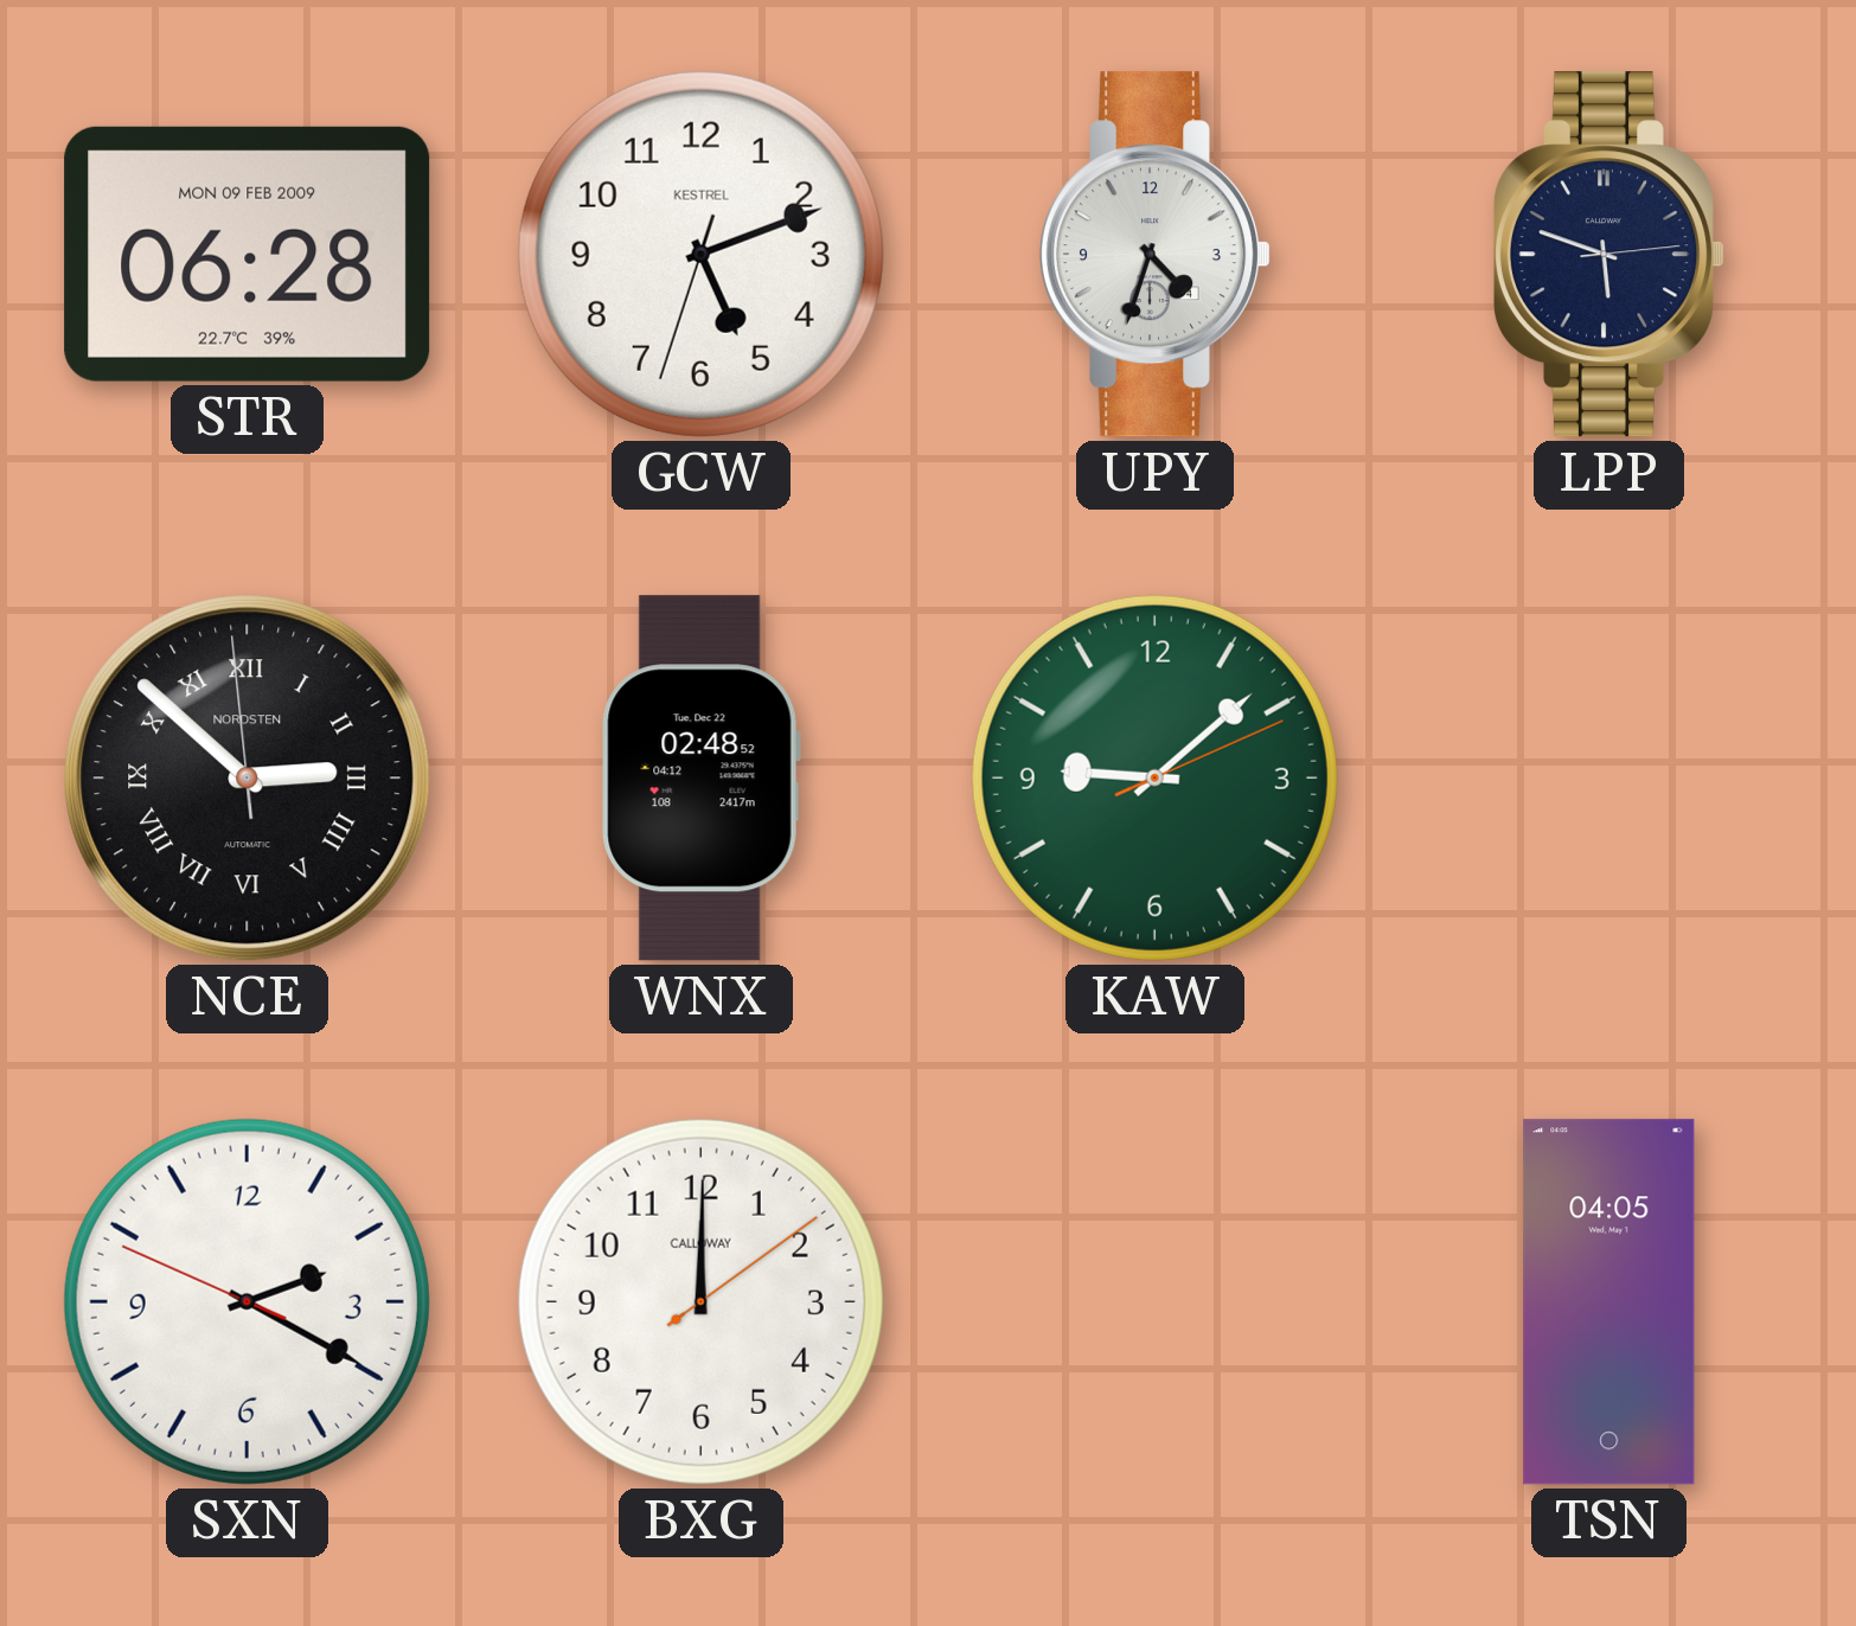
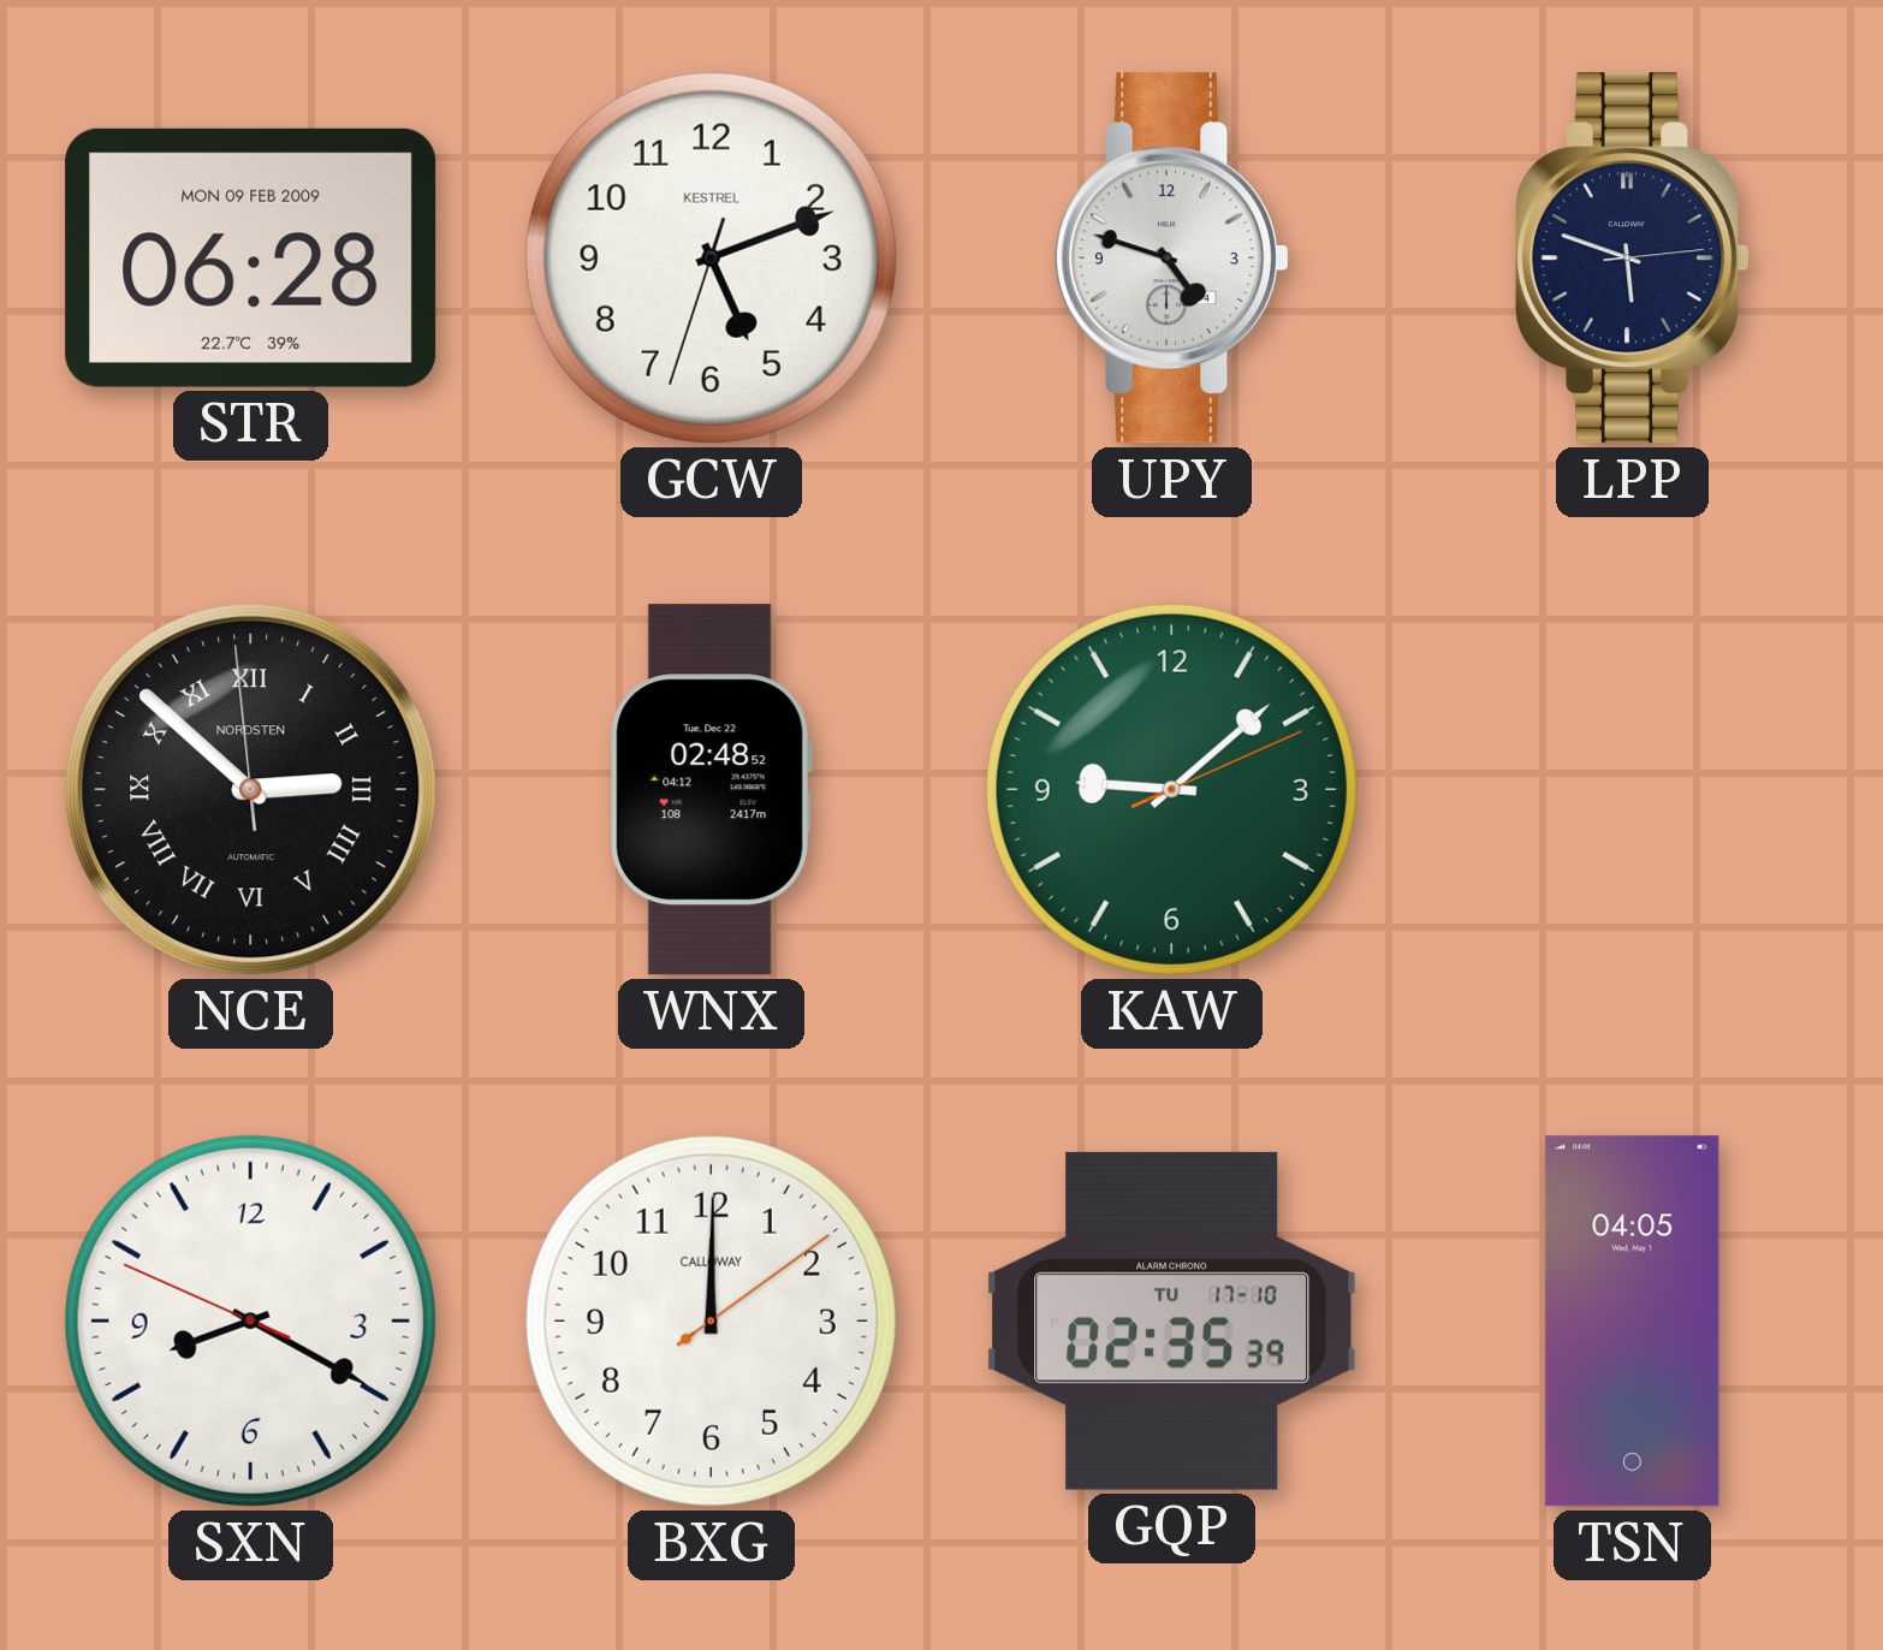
UPY: 4:33 -> 4:48
SXN: 2:19 -> 8:19
GQP: none -> 02:35
